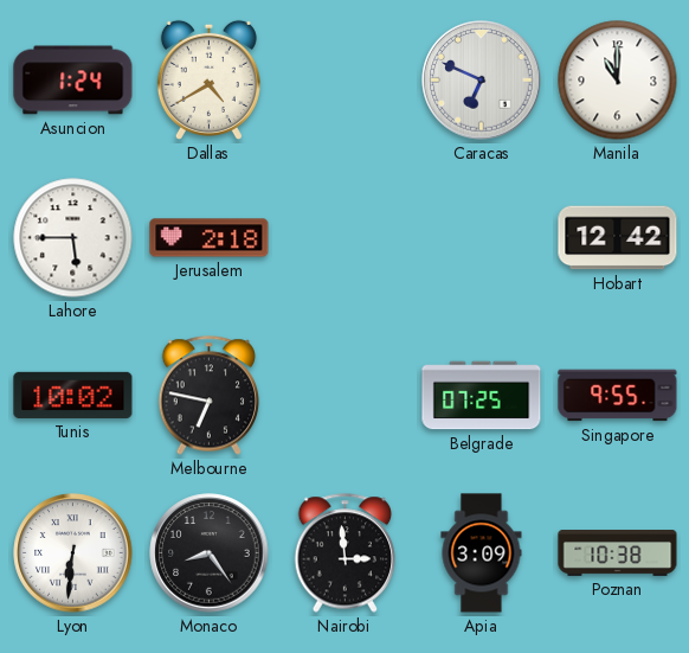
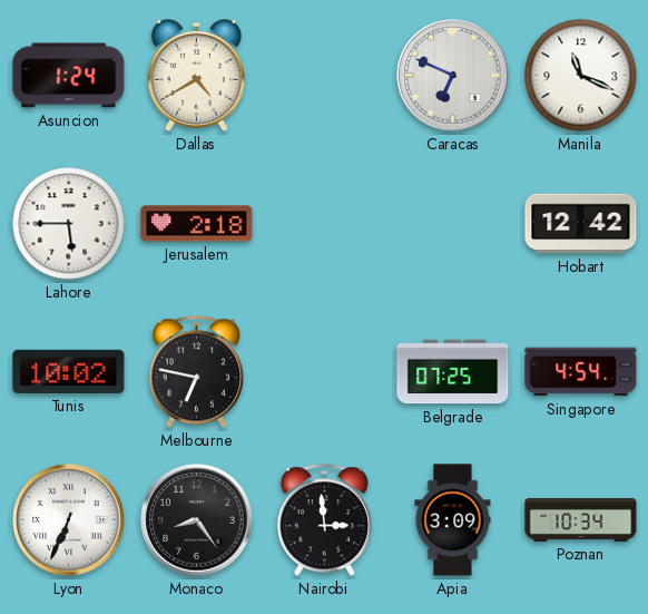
Manila: 11:00 -> 11:19
Singapore: 9:55 -> 4:54
Lyon: 6:31 -> 6:34
Poznan: 10:38 -> 10:34
